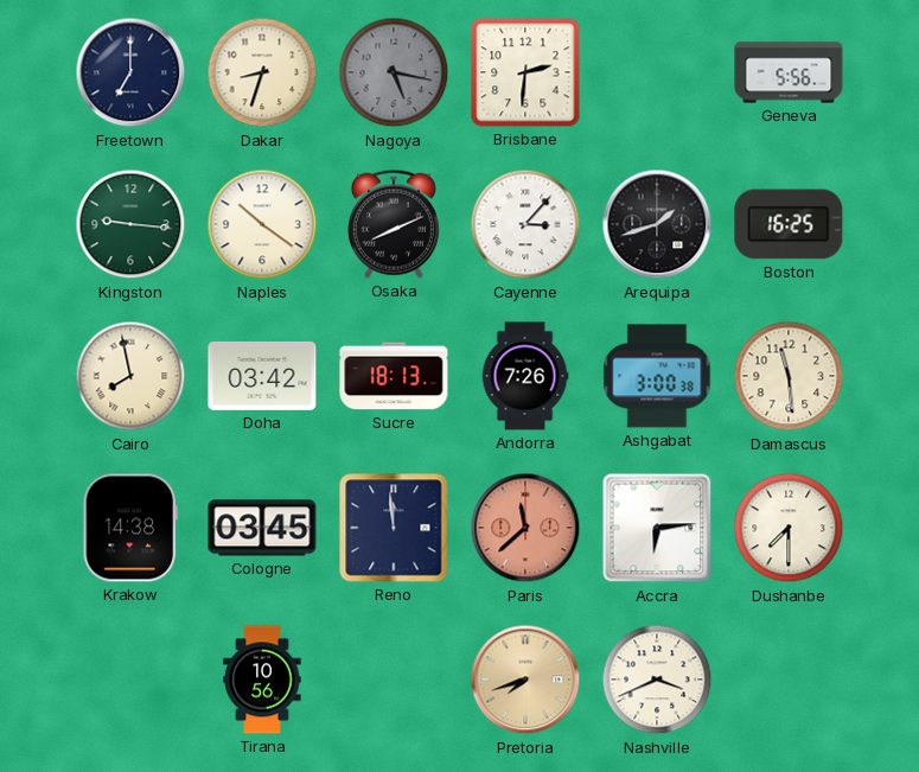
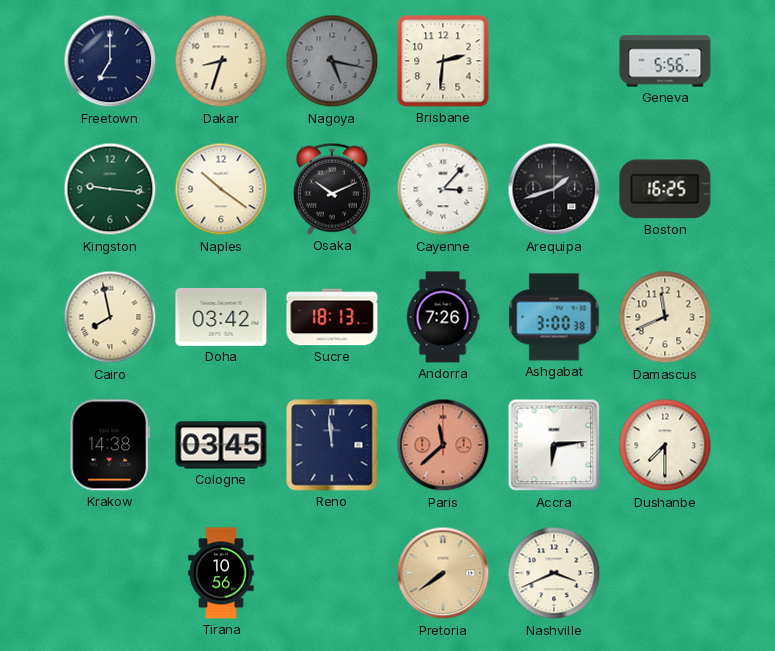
Osaka: 8:11 -> 10:11
Damascus: 11:29 -> 11:41
Pretoria: 7:42 -> 7:39
